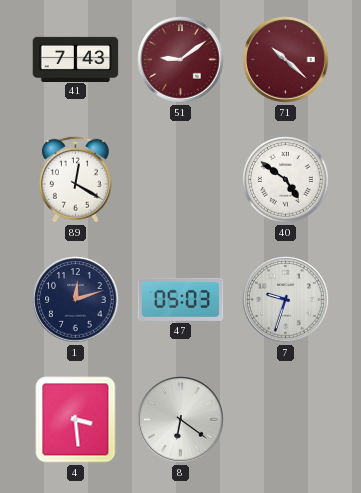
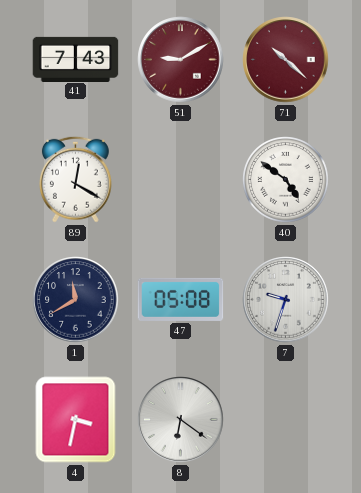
51: 9:09 -> 9:10
1: 12:12 -> 11:40
47: 05:03 -> 05:08
4: 3:29 -> 3:32
